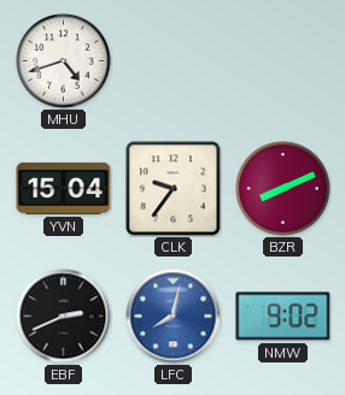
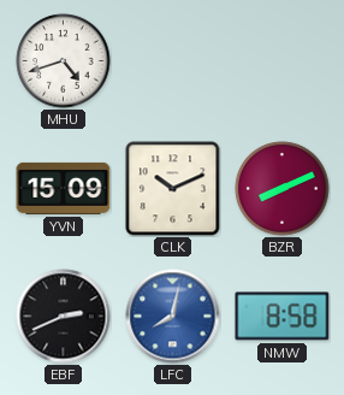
YVN: 15:04 -> 15:09
CLK: 9:36 -> 10:11
NMW: 9:02 -> 8:58
